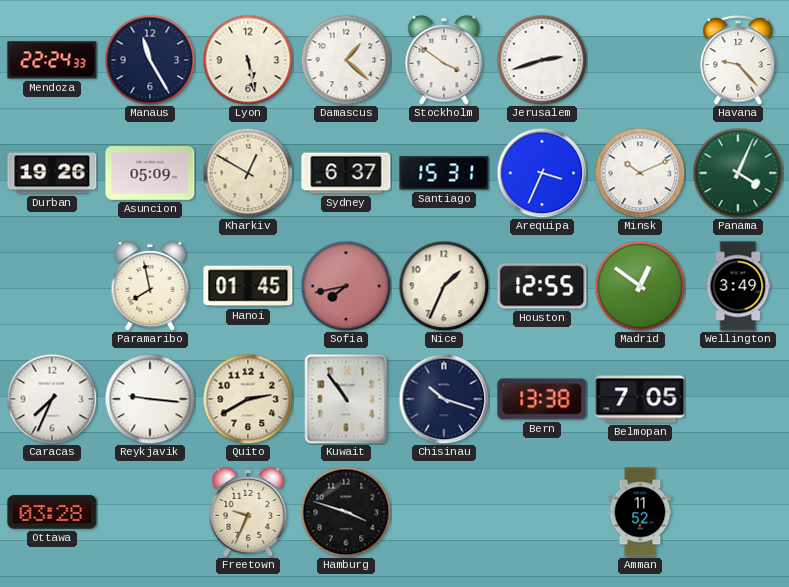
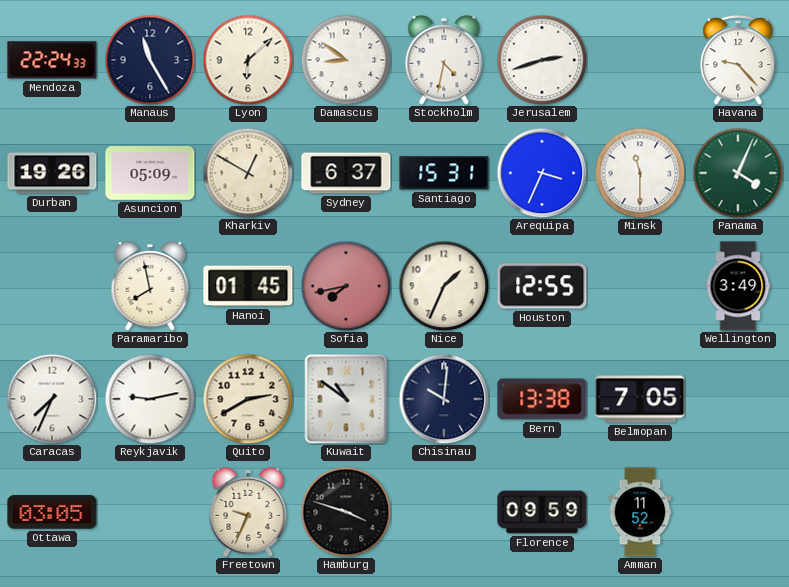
Lyon: 5:28 -> 6:08
Damascus: 1:22 -> 8:51
Stockholm: 3:51 -> 4:32
Minsk: 10:11 -> 11:30
Madrid: 12:51 -> none
Reykjavik: 9:16 -> 9:13
Kuwait: 10:54 -> 10:51
Chisinau: 10:18 -> 10:01
Ottawa: 03:28 -> 03:05
Florence: none -> 09:59
